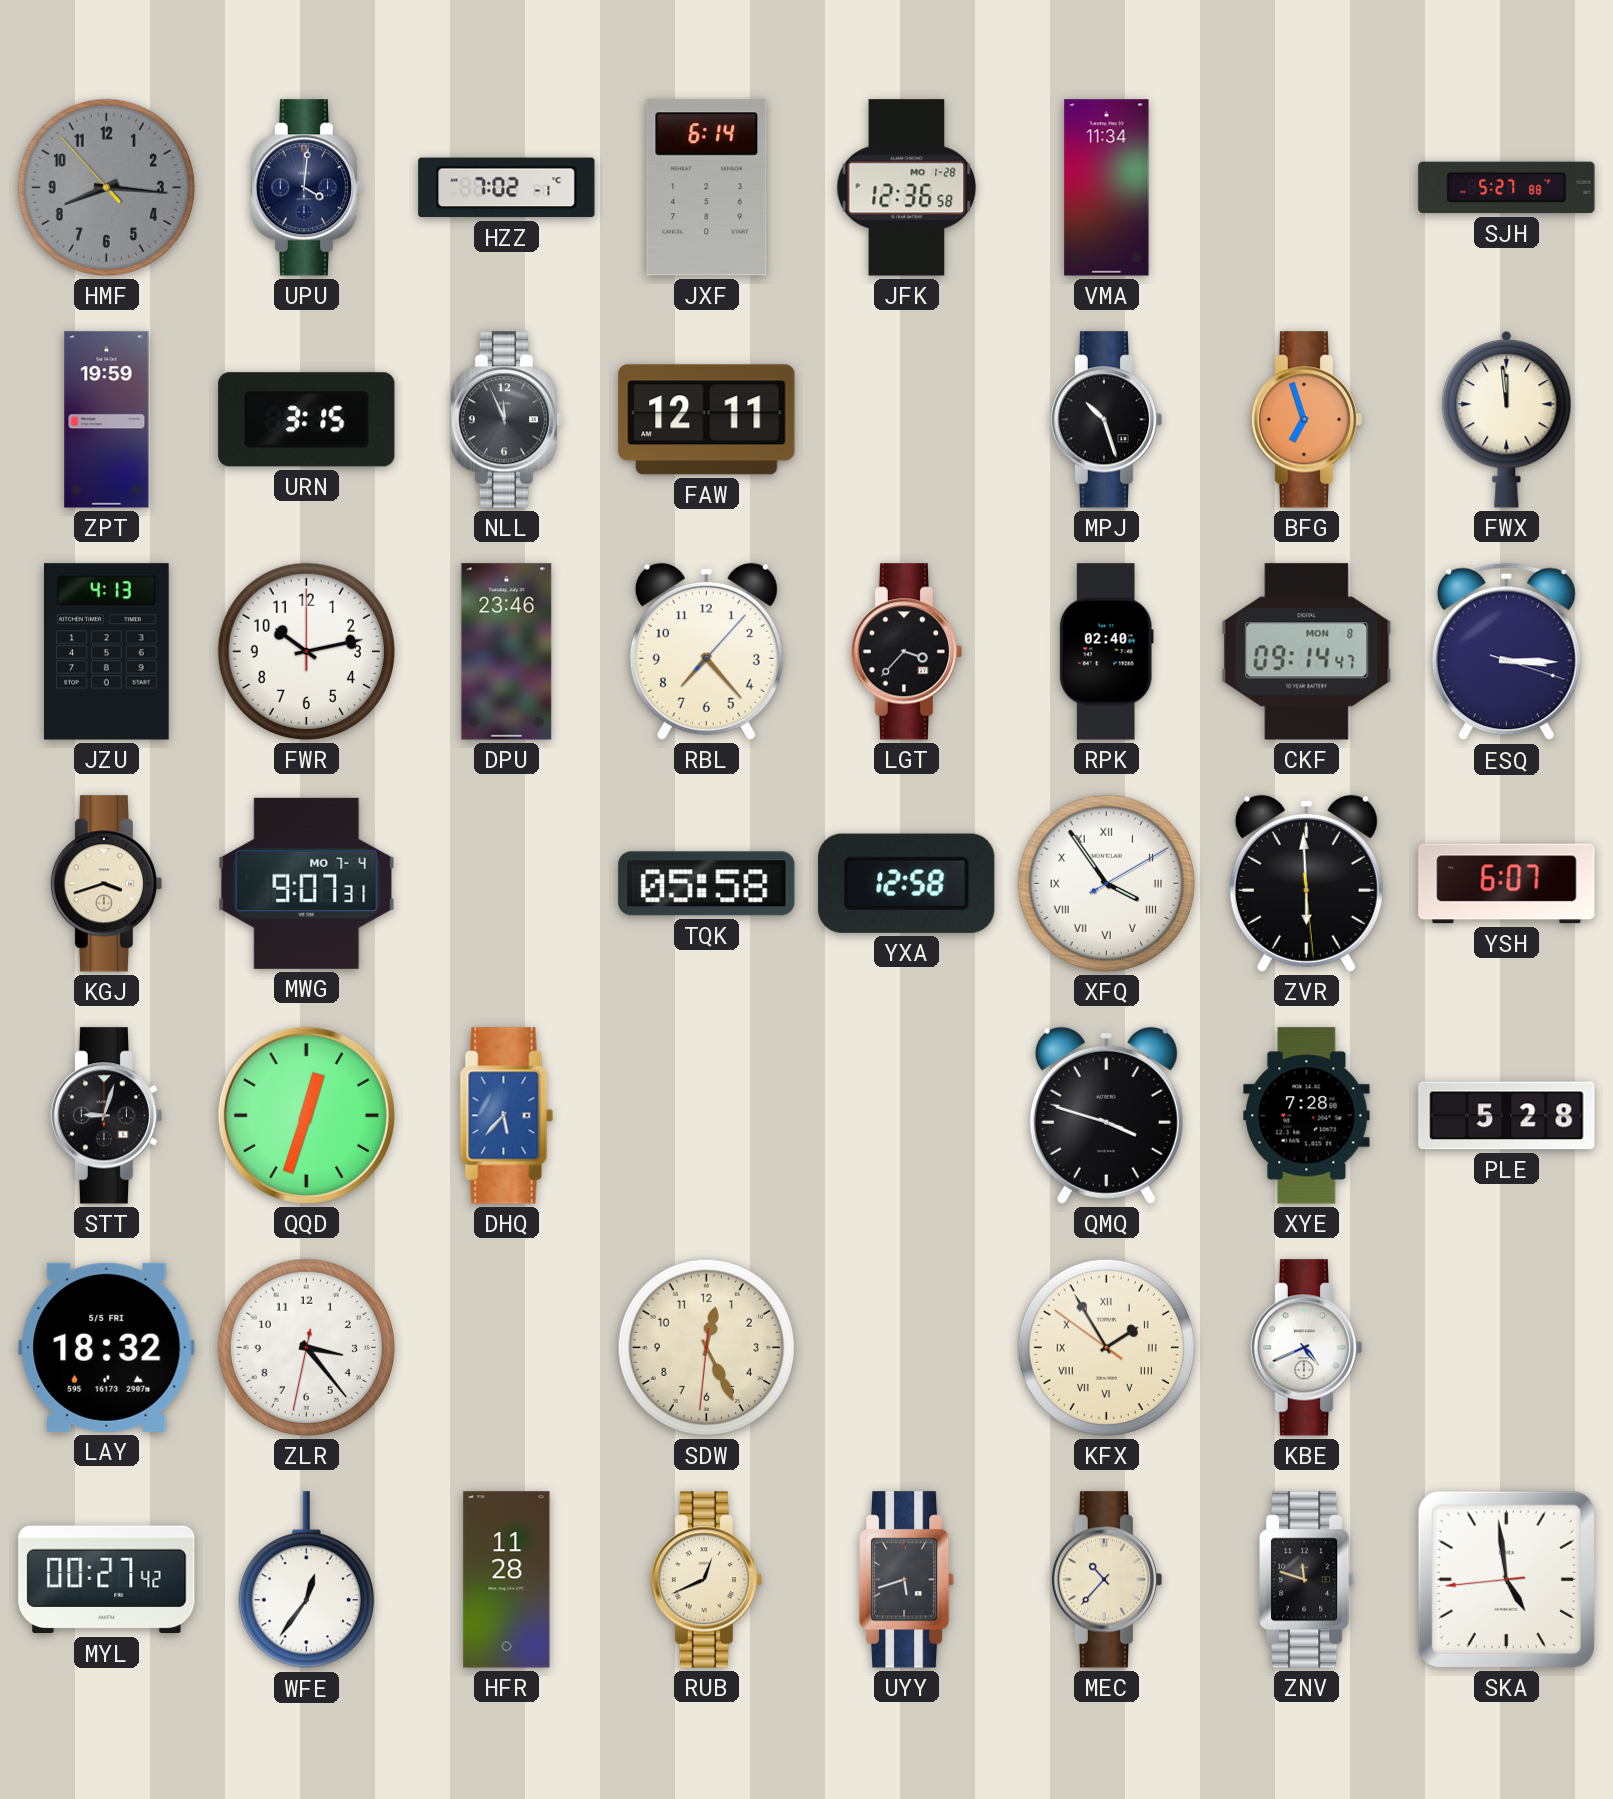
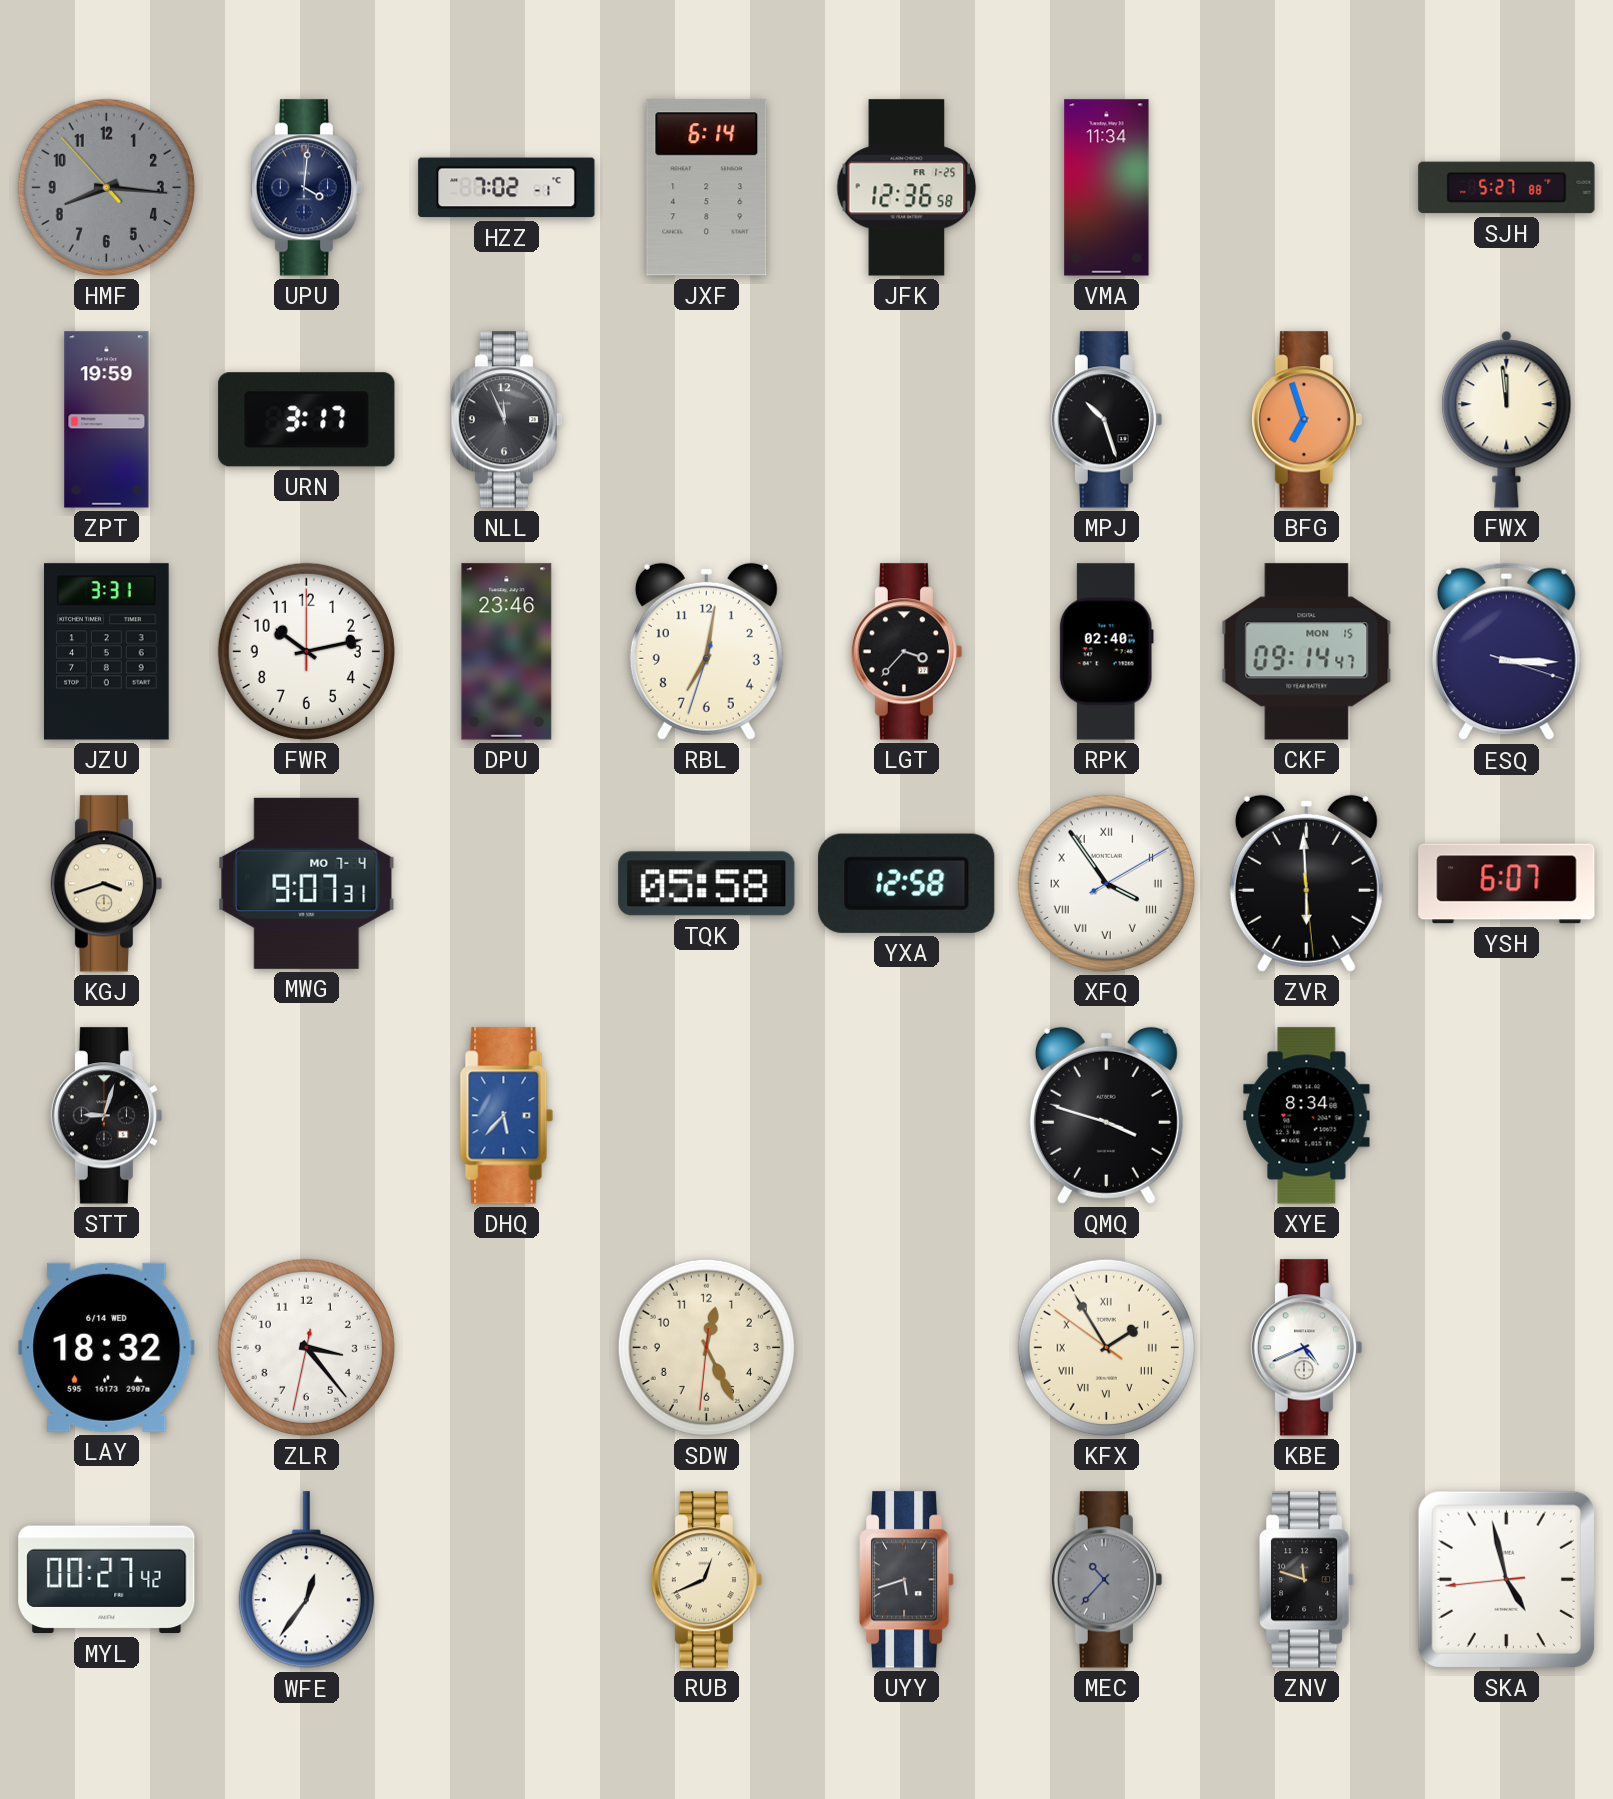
JFK date: MO 1-28 -> FR 1-25
URN: 3:15 -> 3:17
FAW: 12:11 -> none
JZU: 4:13 -> 3:31
RBL: 7:23 -> 7:01
CKF date: MON 8 -> MON 15
QQD: 12:33 -> none
XYE: 7:28 -> 8:34
PLE: 5:28 -> none
LAY date: 5/5 FRI -> 6/14 WED
HFR: 11:28 -> none
MEC dial: cream -> grey
SKA: 4:58 -> 4:57
